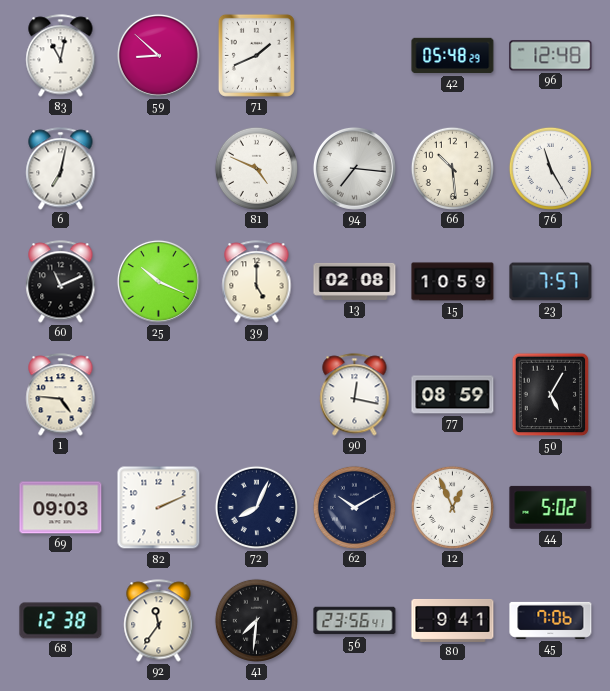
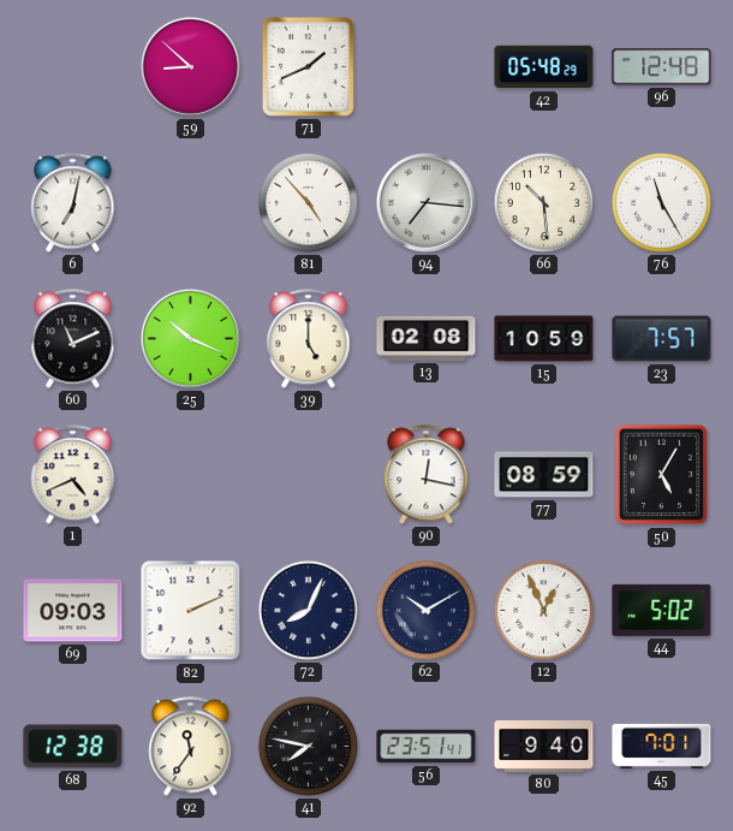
83: 11:02 -> none
81: 4:49 -> 4:53
1: 4:46 -> 4:41
41: 7:31 -> 7:47
56: 23:56 -> 23:51
80: 9:41 -> 9:40
45: 7:06 -> 7:01
